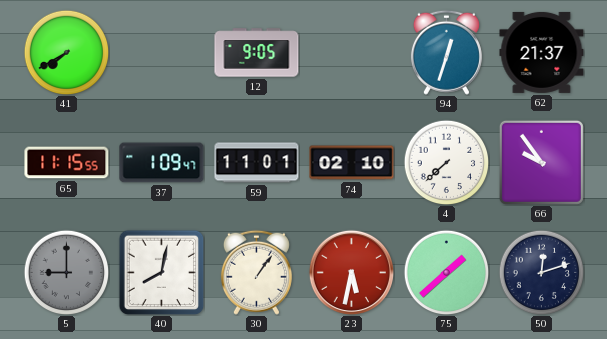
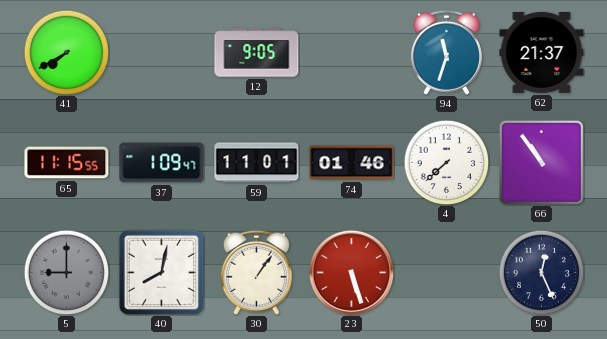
94: 12:33 -> 11:33
74: 02:10 -> 01:46
66: 9:54 -> 10:54
23: 5:32 -> 5:27
75: 1:38 -> none
50: 12:12 -> 12:26
